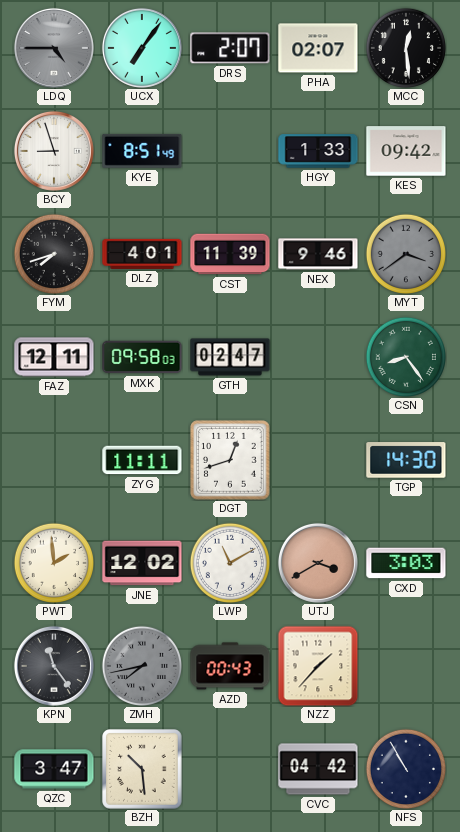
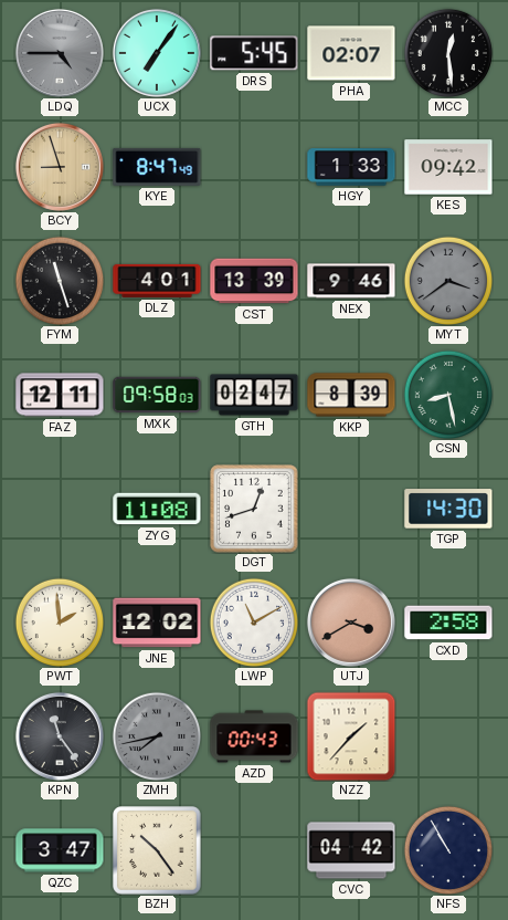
DRS: 2:07 -> 5:45
BCY dial: white -> champagne
KYE: 8:51 -> 8:47
FYM: 7:42 -> 11:27
CST: 11:39 -> 13:39
KKP: none -> 8:39
CSN: 8:24 -> 8:28
ZYG: 11:11 -> 11:08
CXD: 3:03 -> 2:58
BZH: 10:29 -> 10:24
